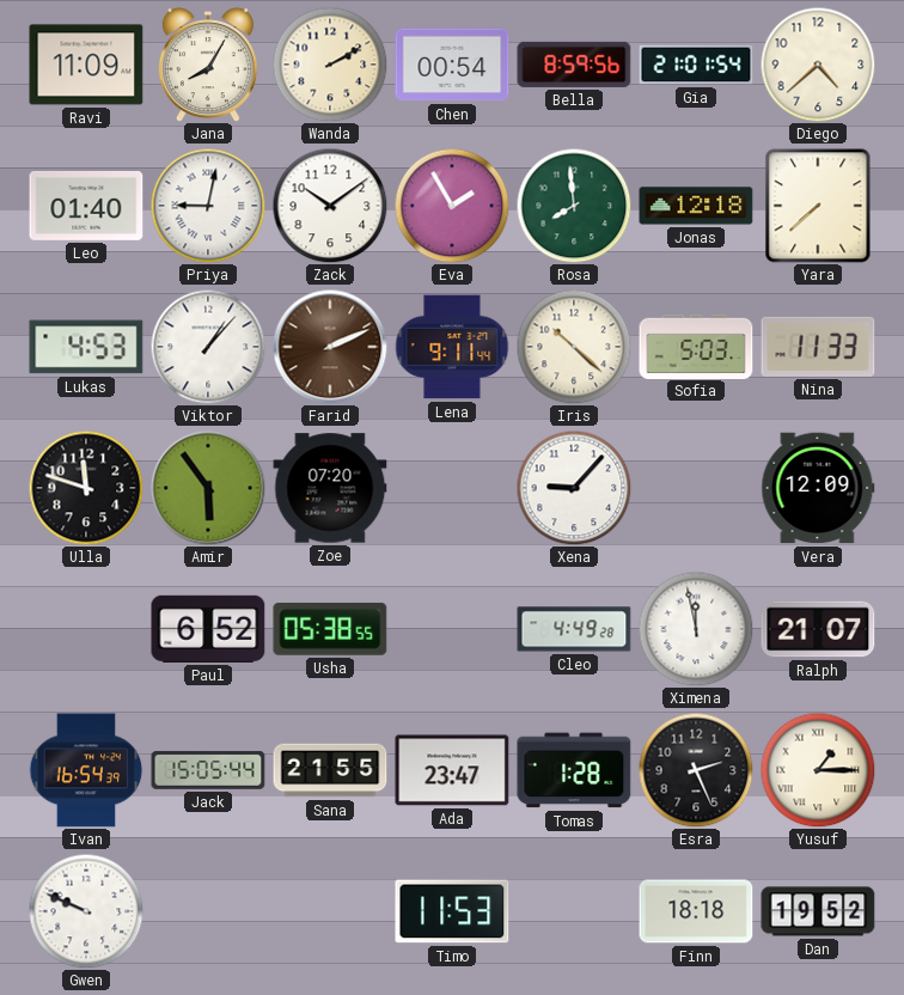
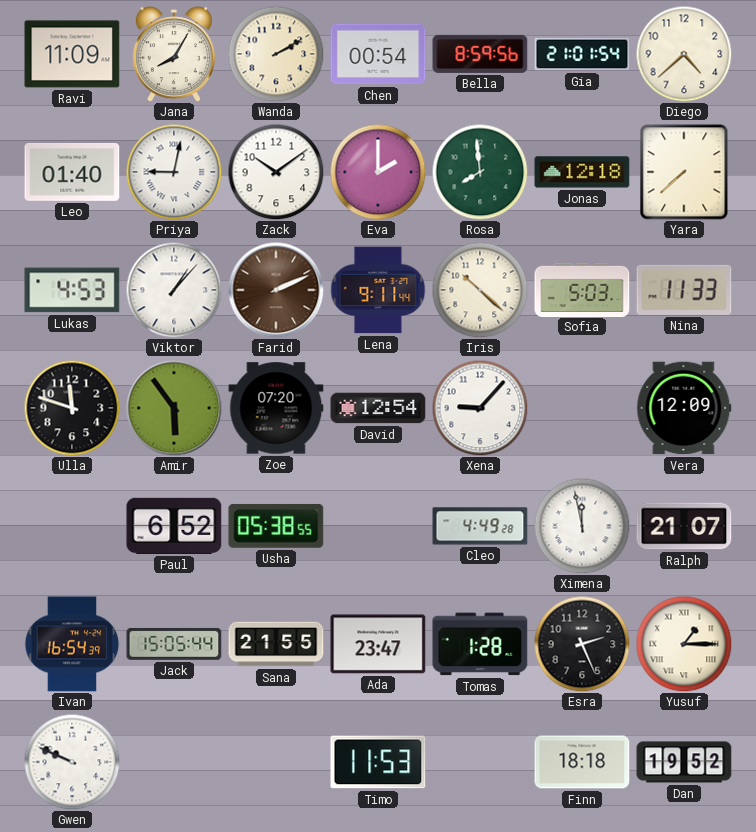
Eva: 1:55 -> 2:00
David: none -> 12:54
